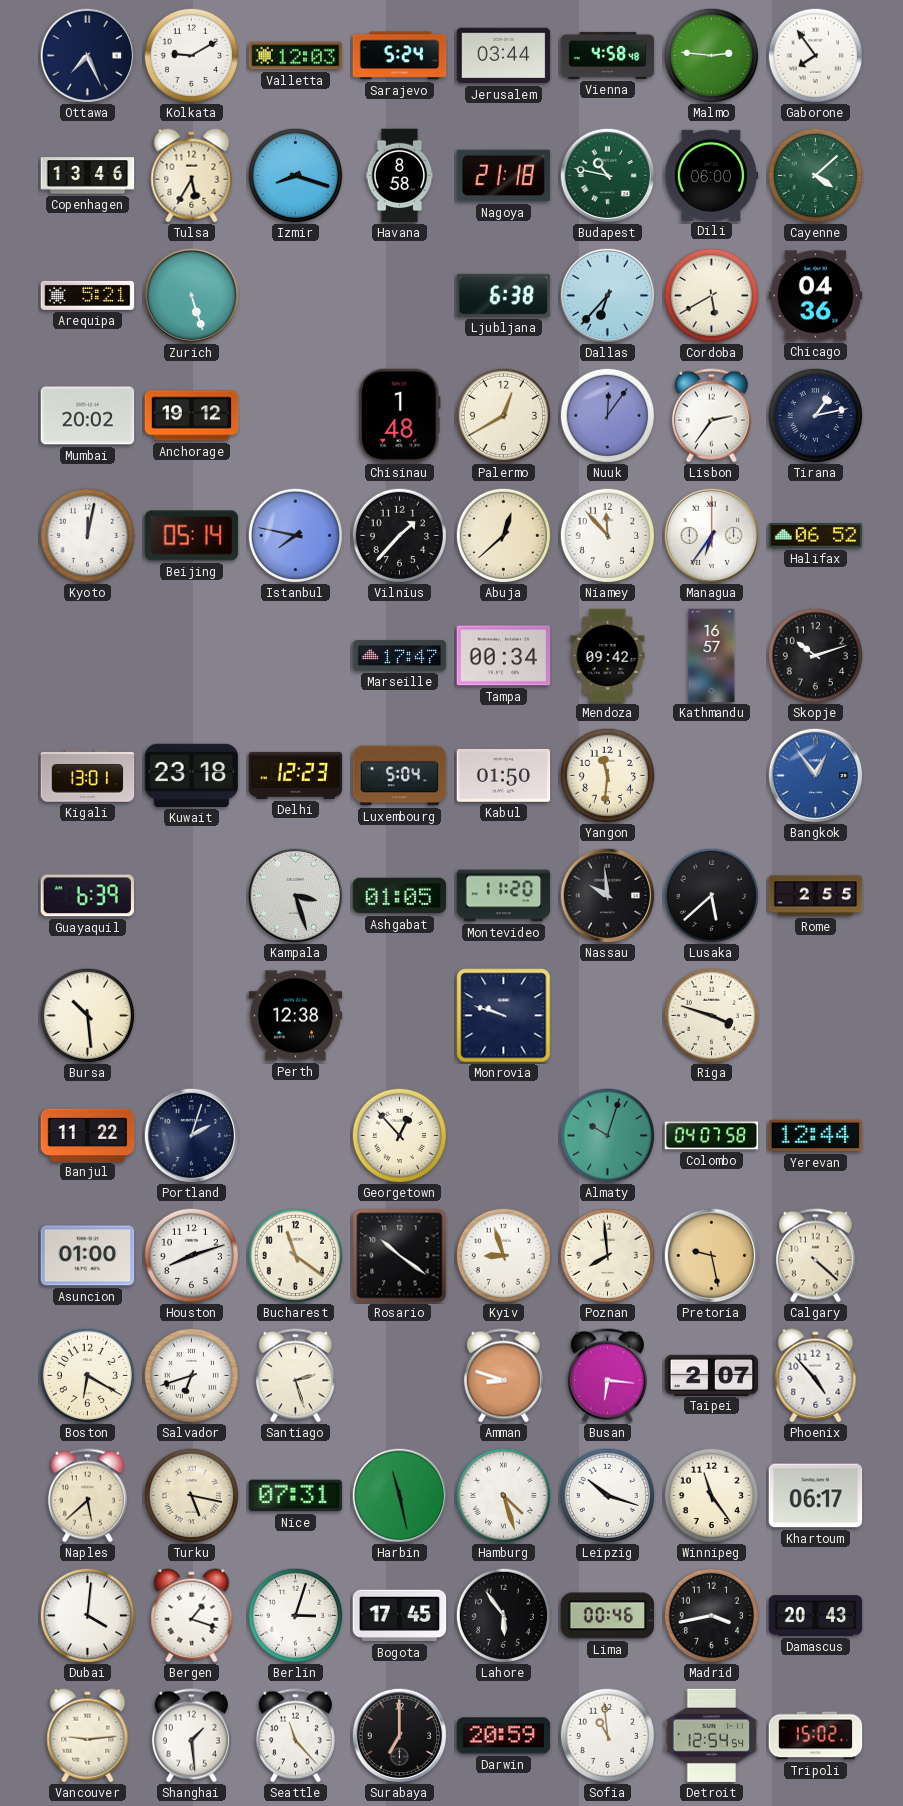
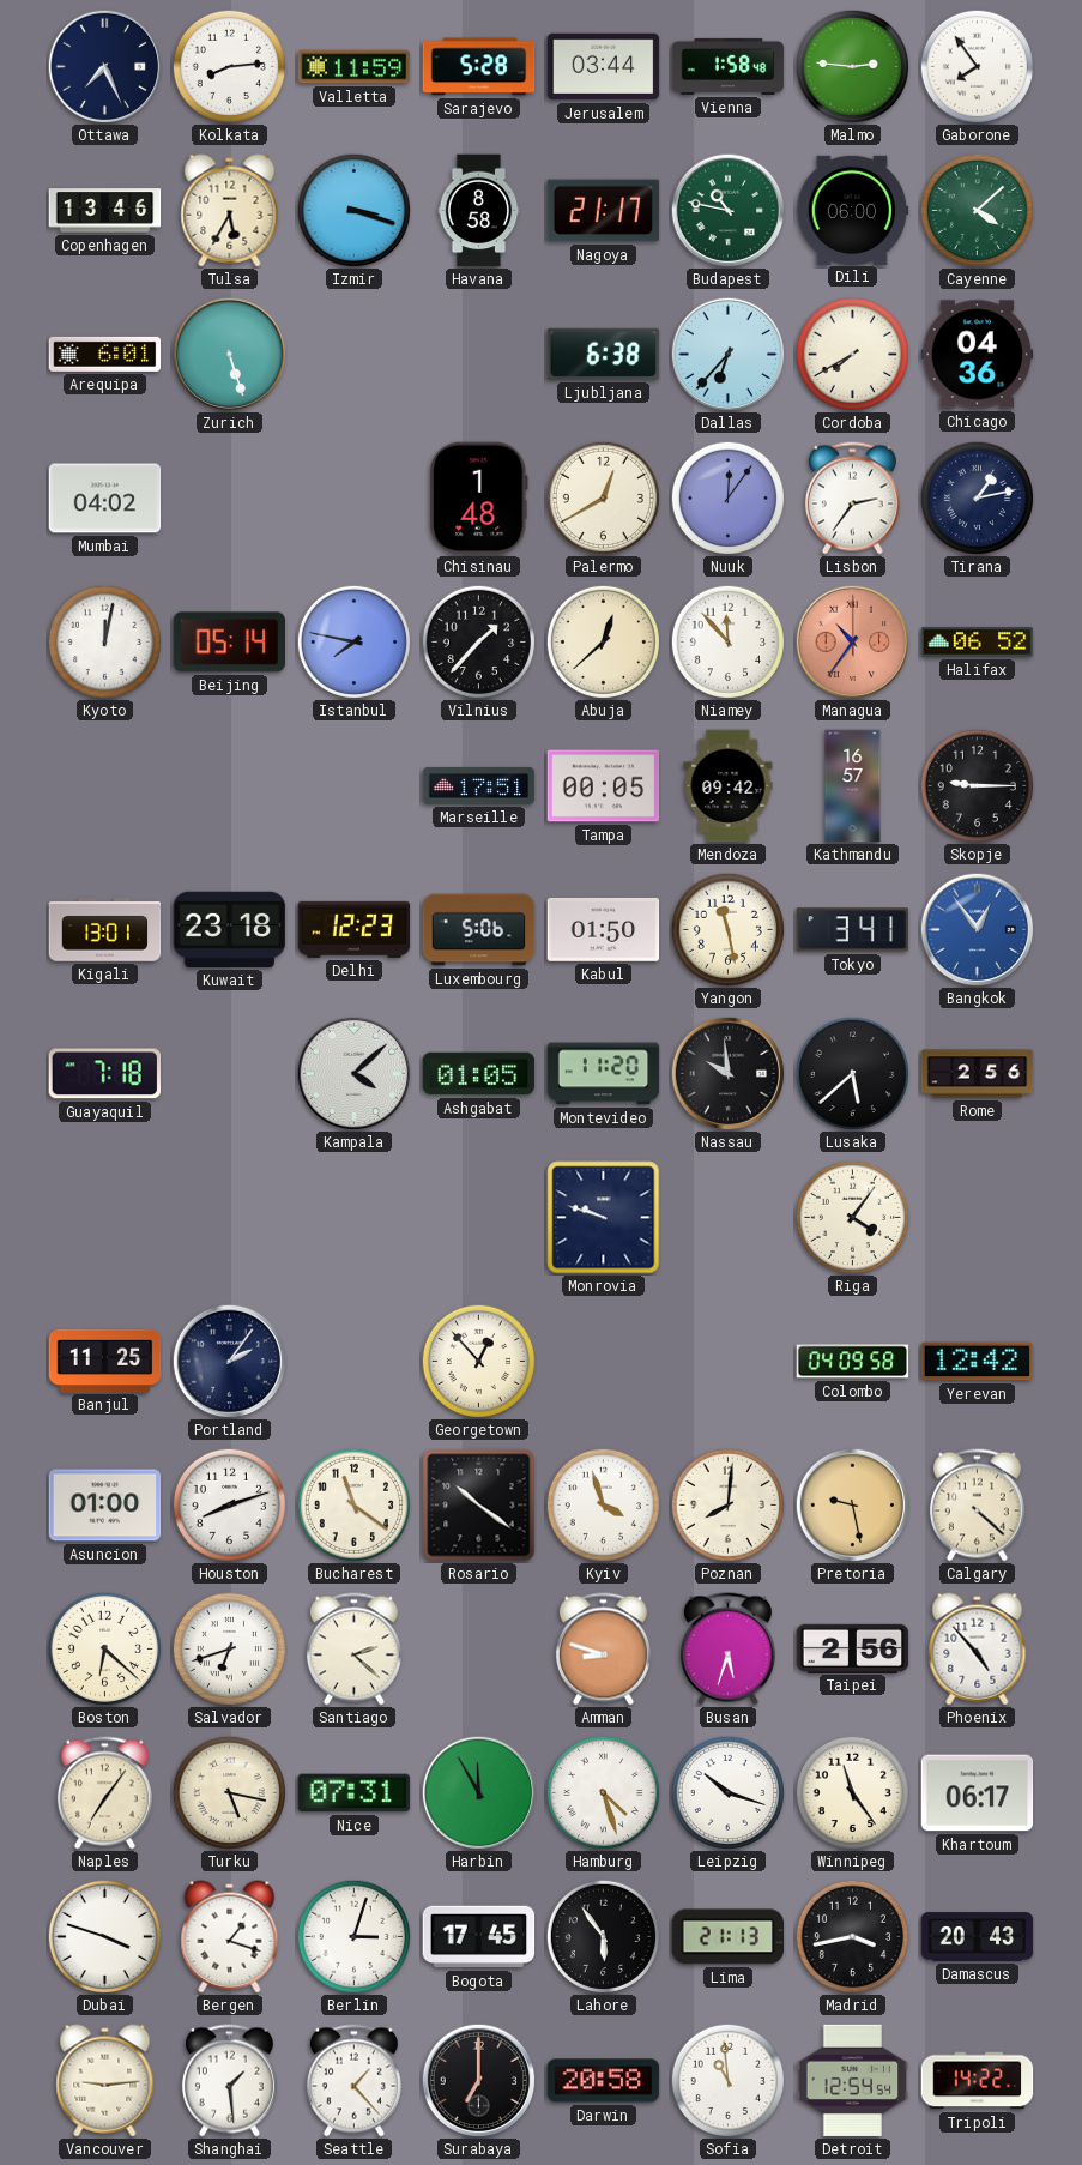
Kolkata: 9:10 -> 8:14
Valletta: 12:03 -> 11:59
Sarajevo: 5:24 -> 5:28
Vienna: 4:58 -> 1:58
Izmir: 8:18 -> 3:18
Nagoya: 21:18 -> 21:17
Arequipa: 5:21 -> 6:01
Cordoba: 5:40 -> 7:40
Mumbai: 20:02 -> 04:02
Anchorage: 19:12 -> none
Managua: 6:36 -> 10:36
Managua dial: white -> salmon
Marseille: 17:47 -> 17:51
Tampa: 00:34 -> 00:05
Skopje: 10:12 -> 9:15
Luxembourg: 5:04 -> 5:06
Yangon: 11:31 -> 11:28
Tokyo: none -> 3:41
Guayaquil: 6:39 -> 7:18
Kampala: 3:27 -> 4:08
Rome: 2:55 -> 2:56
Bursa: 10:29 -> none
Perth: 12:38 -> none
Riga: 3:48 -> 4:06
Banjul: 11:22 -> 11:25
Portland: 2:03 -> 2:06
Almaty: 10:03 -> none
Colombo: 04:07 -> 04:09
Yerevan: 12:44 -> 12:42
Kyiv: 8:57 -> 3:57
Poznan: 7:59 -> 8:01
Boston: 6:20 -> 6:22
Santiago: 2:27 -> 2:22
Busan: 6:16 -> 5:33
Taipei: 2:07 -> 2:56
Naples: 5:38 -> 7:06
Harbin: 11:28 -> 11:55
Dubai: 4:01 -> 3:48
Lima: 00:46 -> 21:13
Seattle: 11:23 -> 1:23
Darwin: 20:59 -> 20:58
Tripoli: 15:02 -> 14:22
